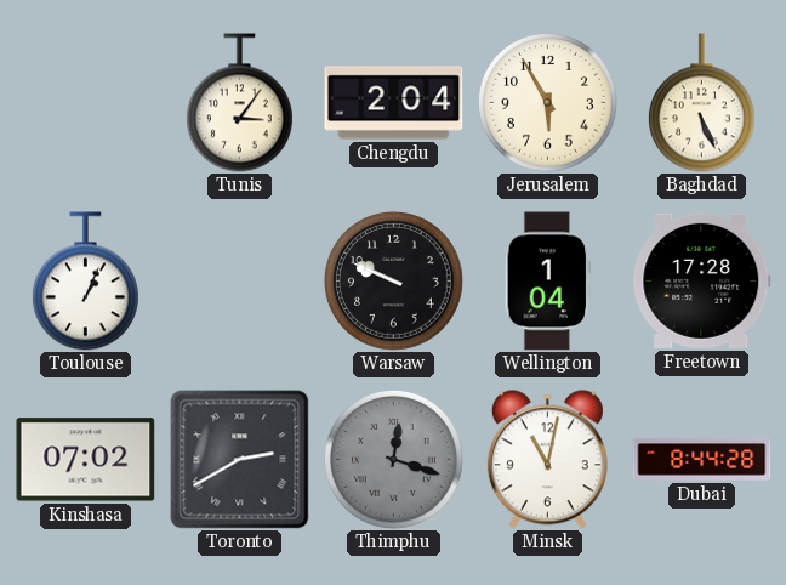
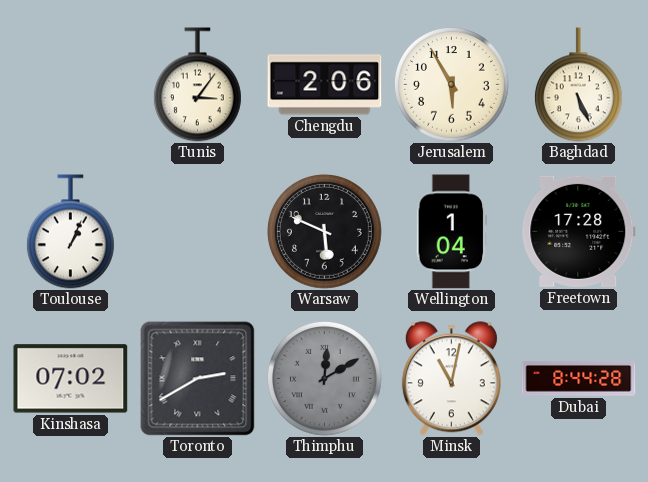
Chengdu: 2:04 -> 2:06
Warsaw: 9:49 -> 5:49
Thimphu: 12:18 -> 12:10
